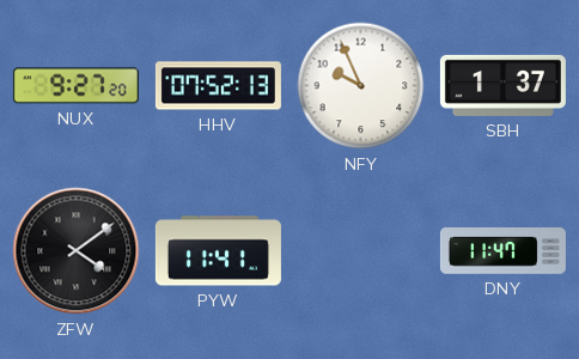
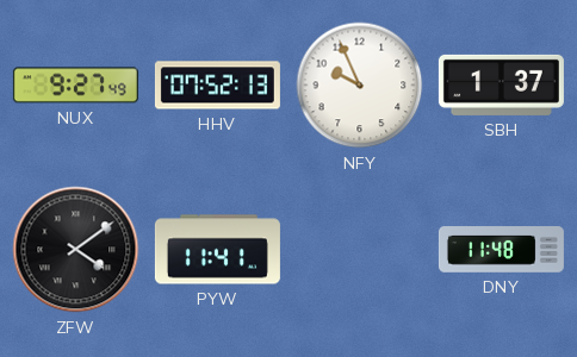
NUX: 9:27:20 -> 9:27:49
DNY: 11:47 -> 11:48
